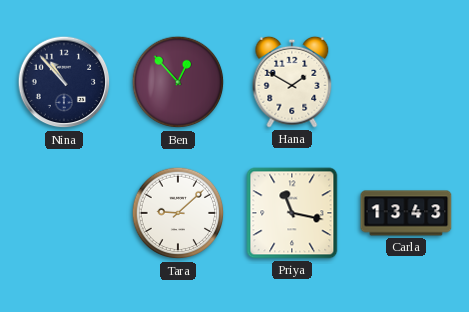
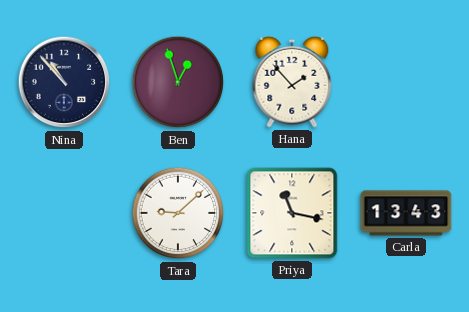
Ben: 12:53 -> 12:57
Hana: 1:50 -> 1:53
